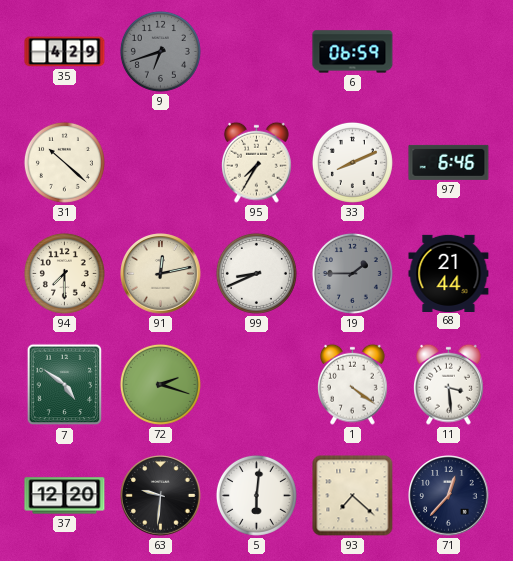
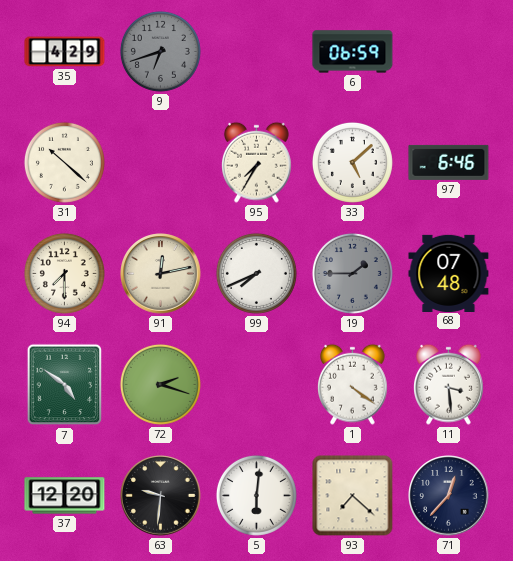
33: 8:11 -> 5:08
99: 8:41 -> 7:41
68: 21:44 -> 07:48
